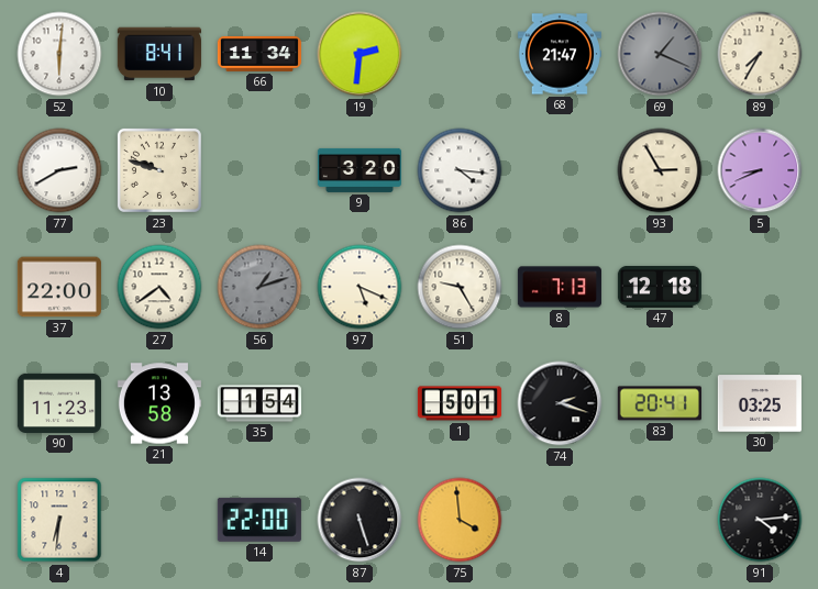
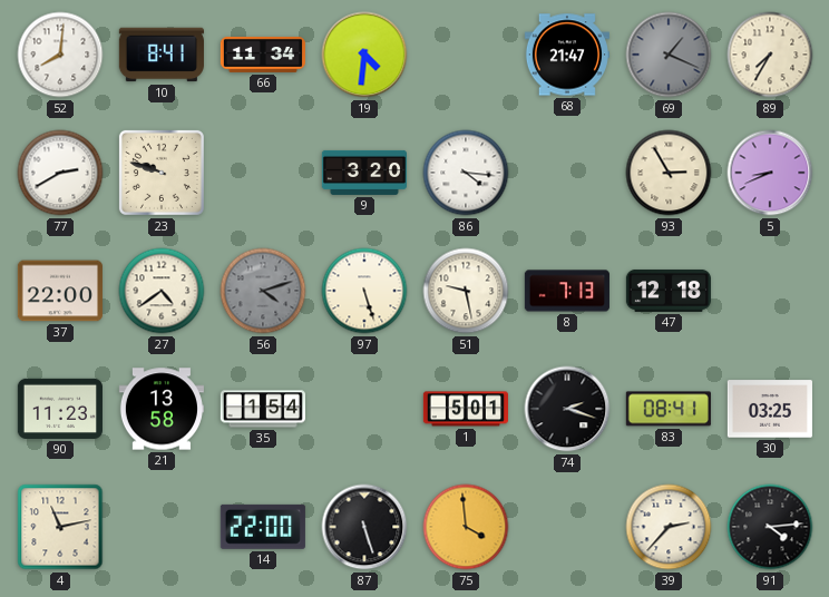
52: 6:01 -> 8:01
19: 2:31 -> 4:31
56: 1:12 -> 4:12
97: 5:19 -> 5:27
51: 9:25 -> 9:28
83: 20:41 -> 08:41
4: 6:31 -> 11:13
39: none -> 2:37
